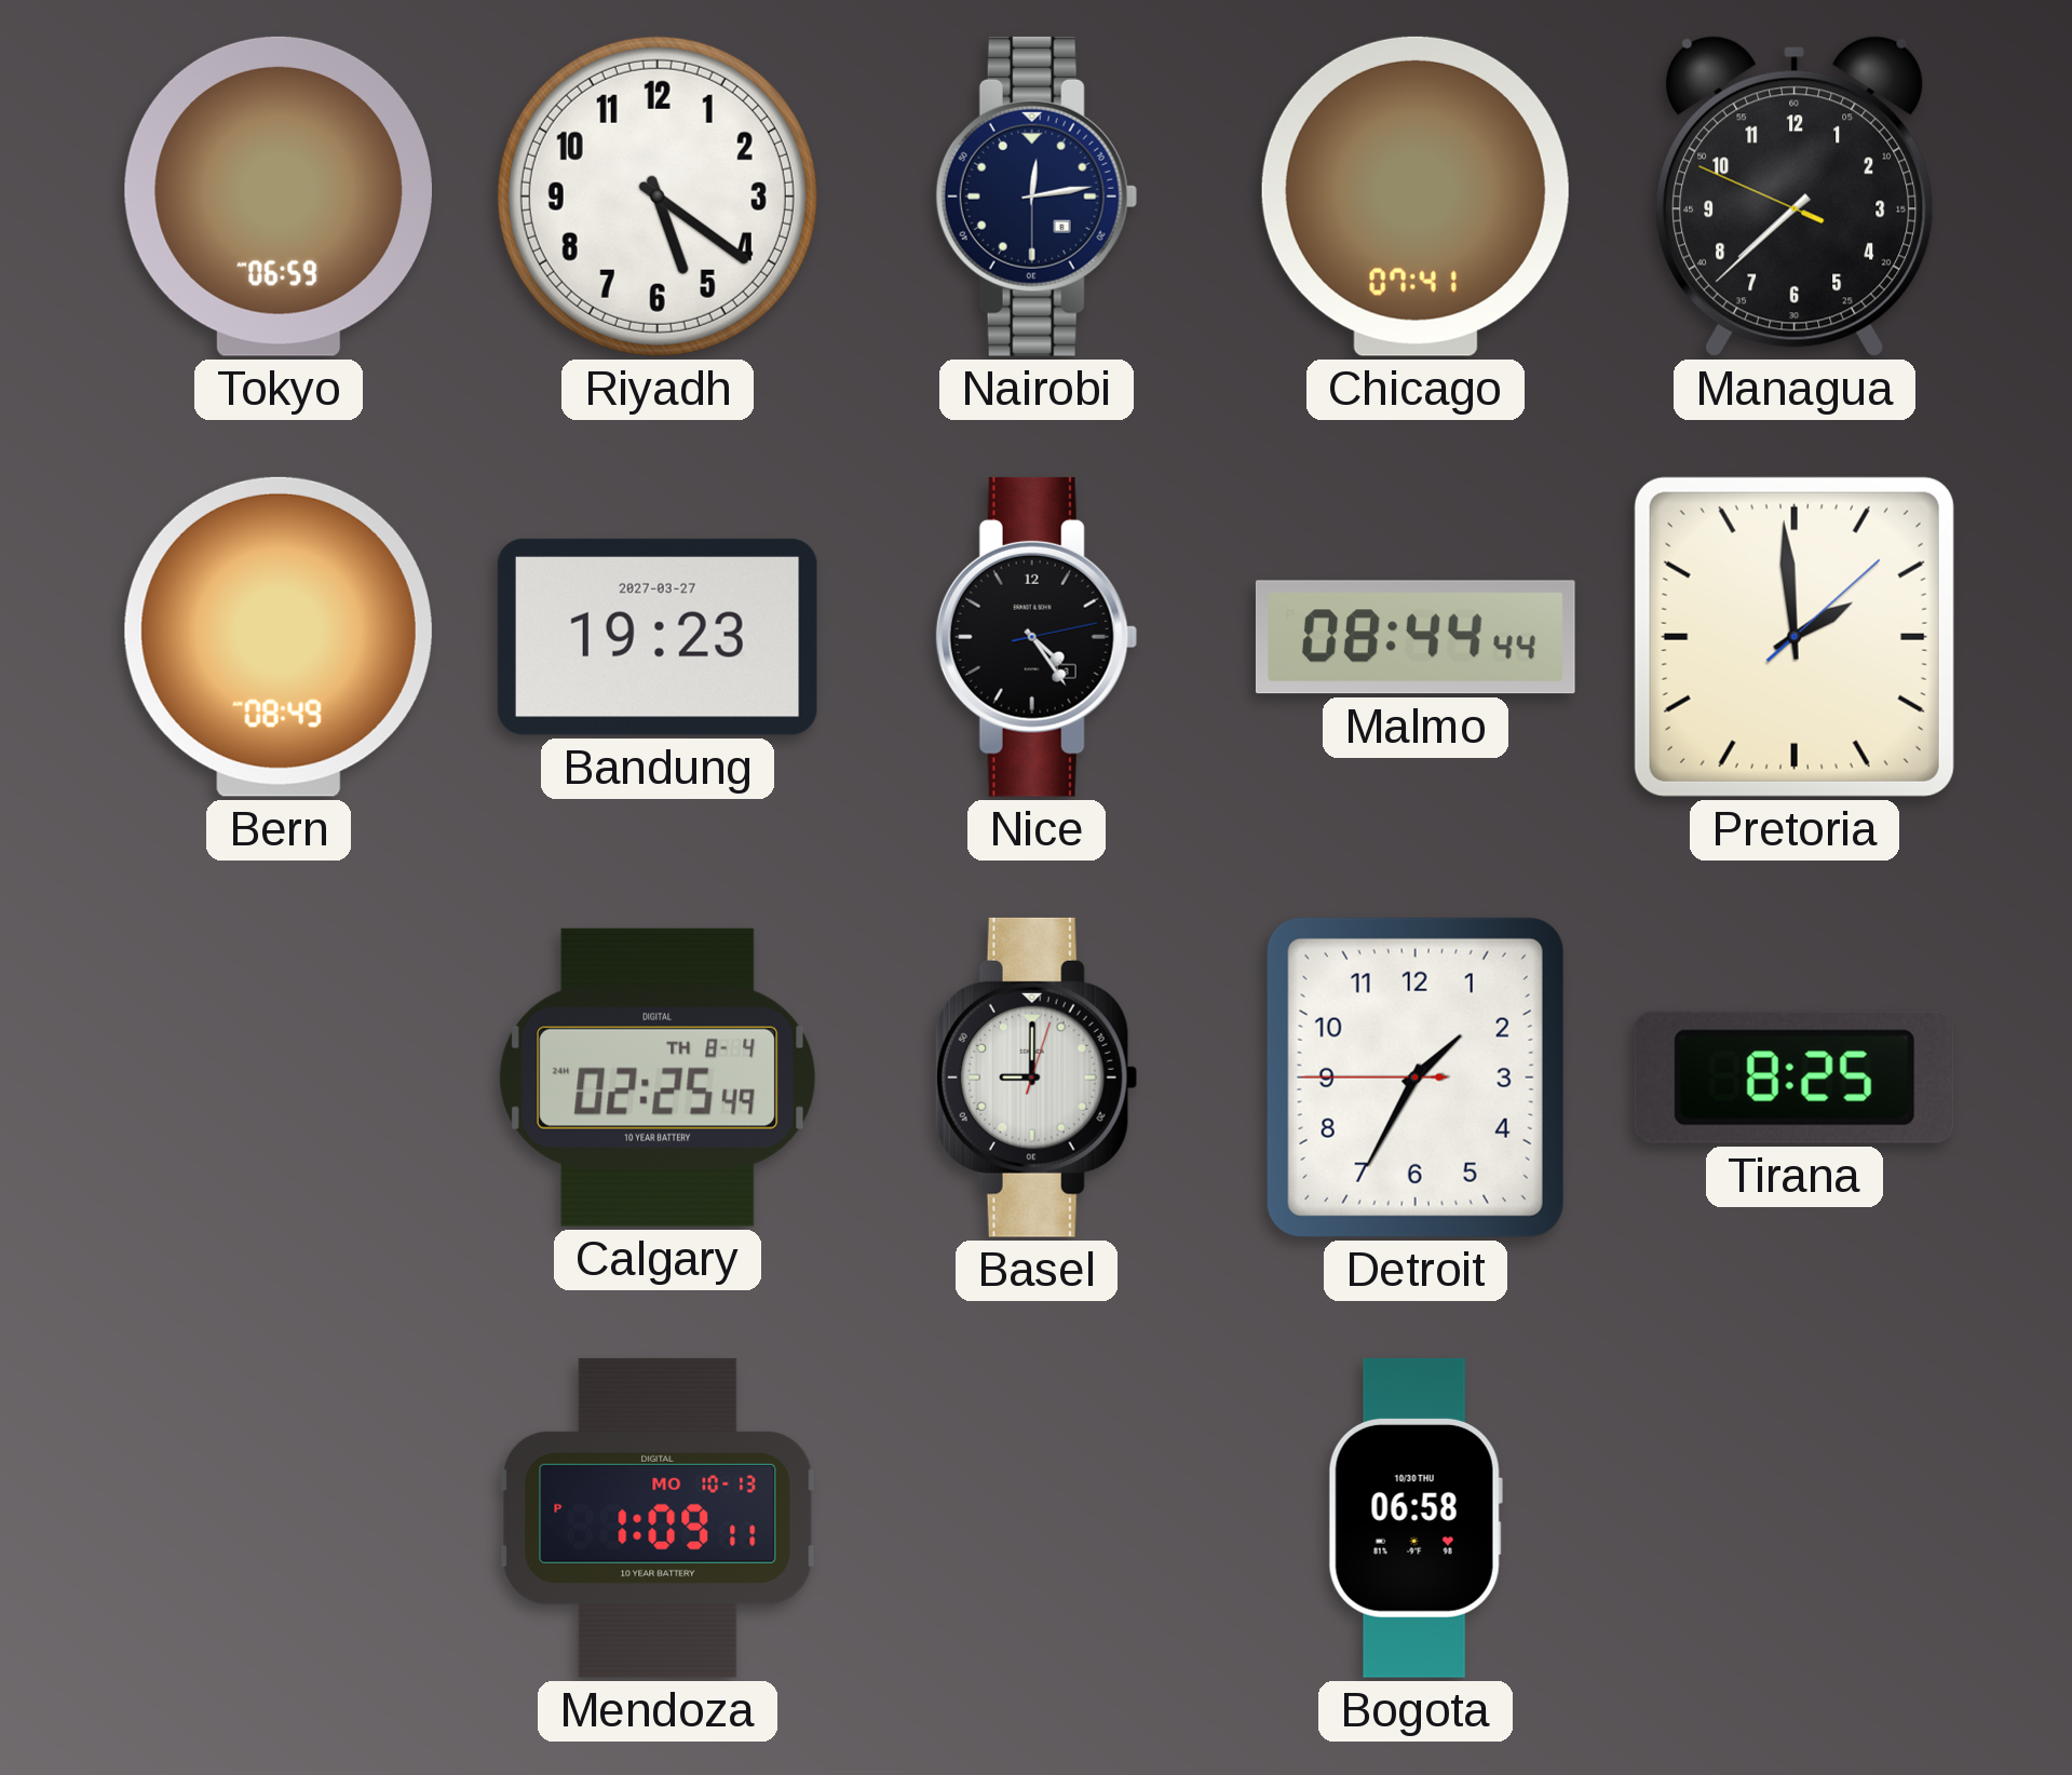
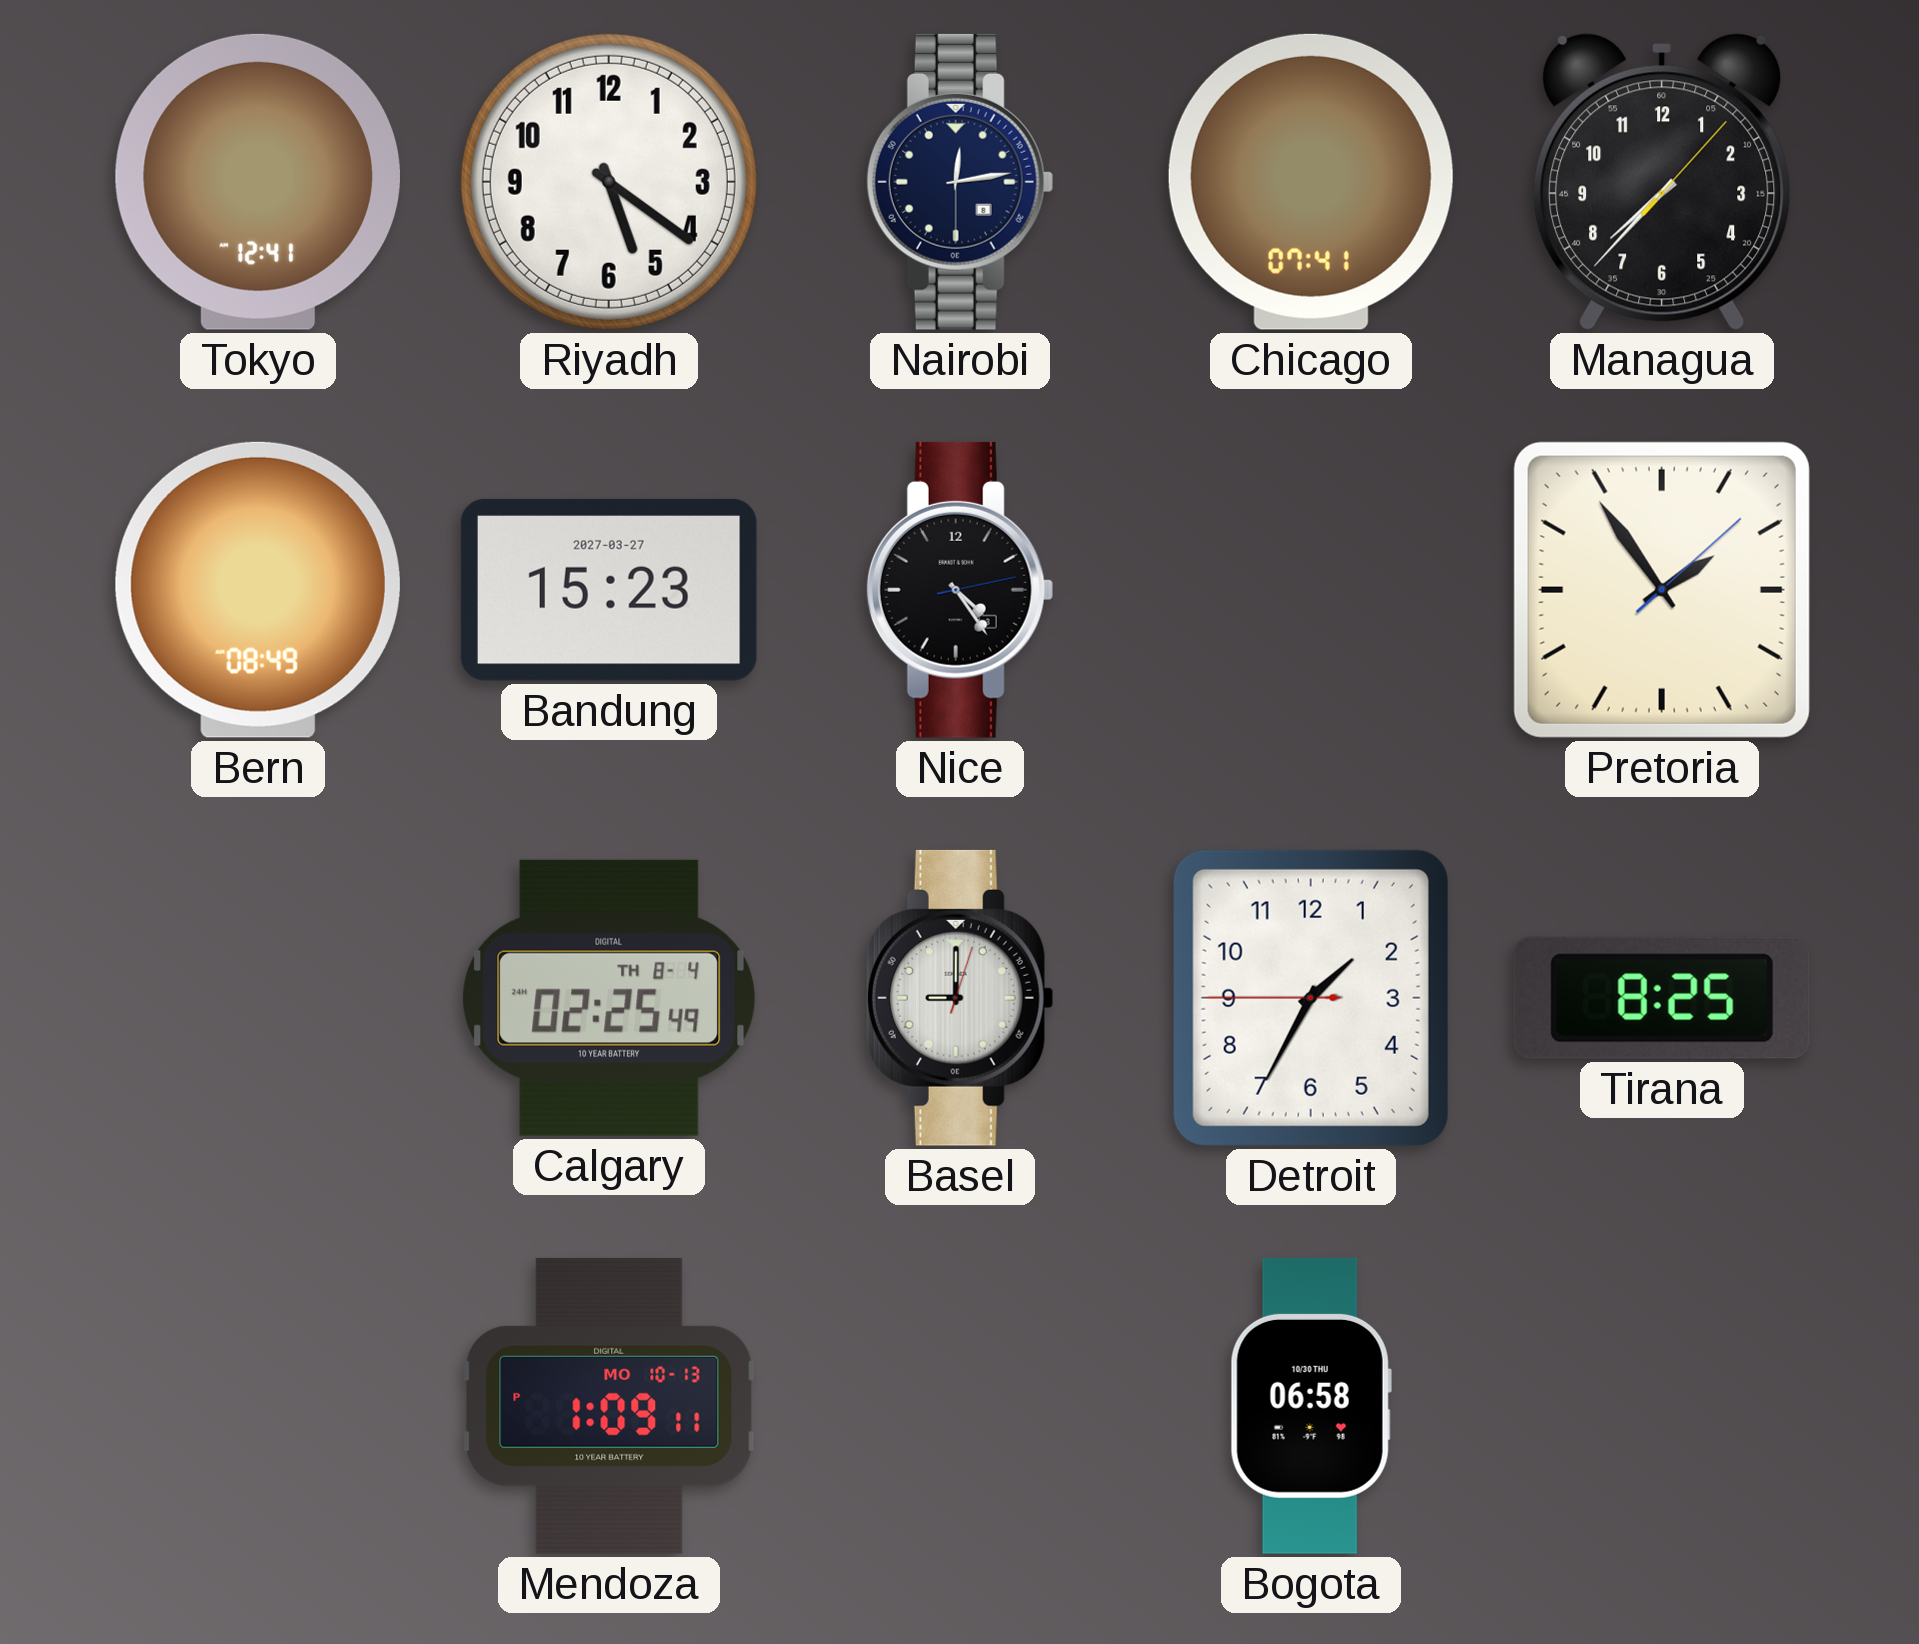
Tokyo: 06:59 -> 12:41
Managua: 7:37:49 -> 7:37:07
Bandung: 19:23 -> 15:23
Malmo: 08:44 -> none
Pretoria: 1:59 -> 1:54
